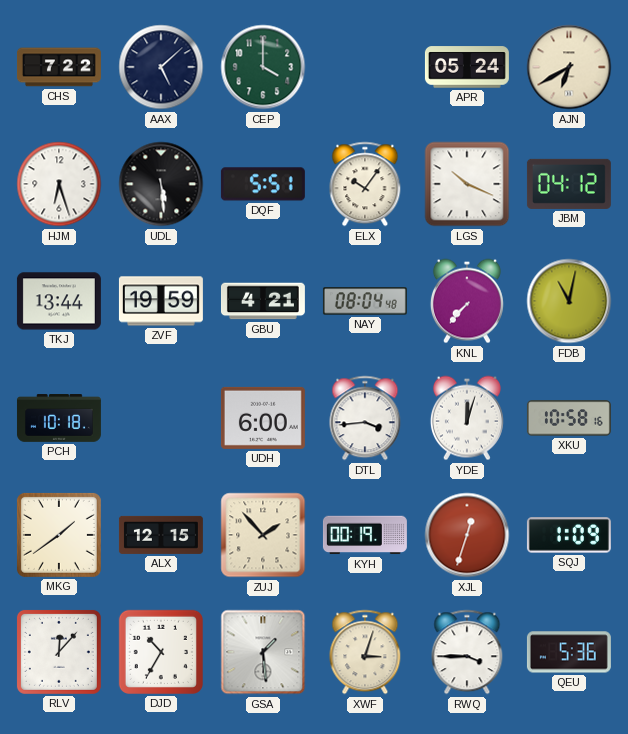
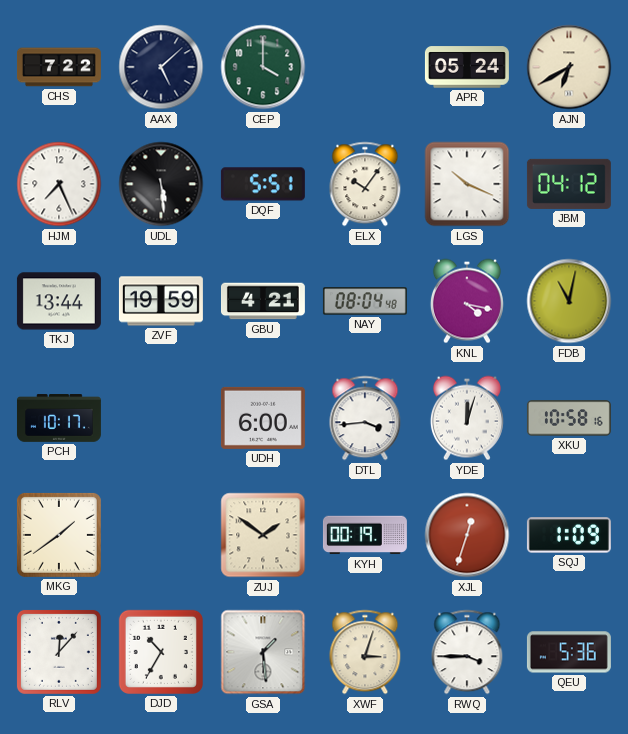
HJM: 6:27 -> 7:26
KNL: 7:37 -> 4:17
PCH: 10:18 -> 10:17
ALX: 12:15 -> none
ZUJ: 1:53 -> 1:51
